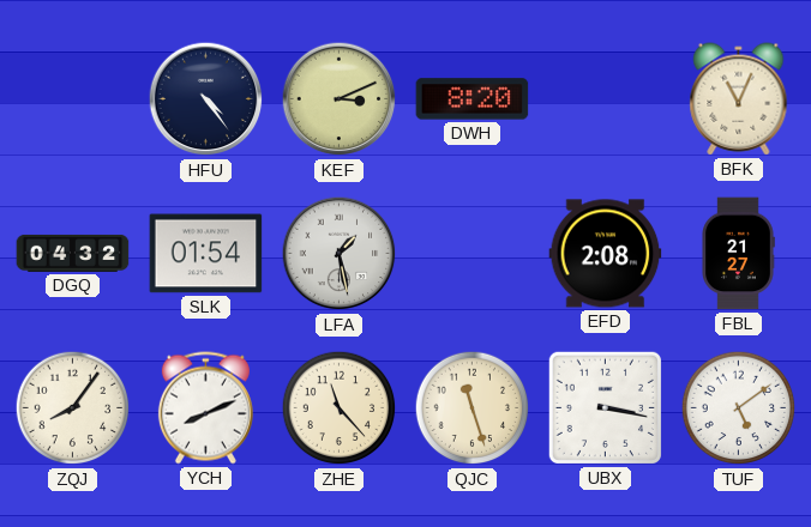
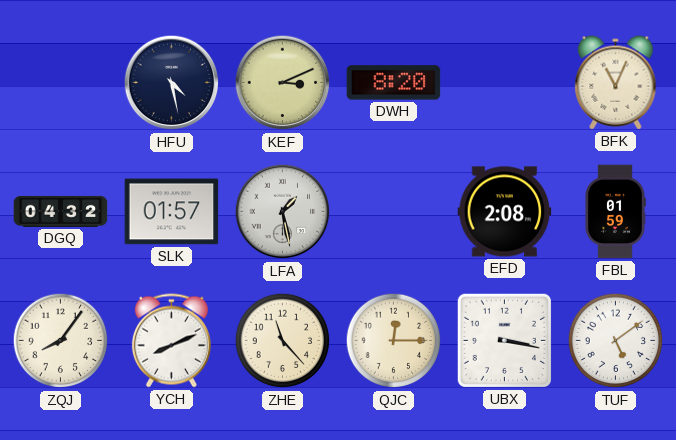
HFU: 4:24 -> 4:28
SLK: 01:54 -> 01:57
FBL: 21:27 -> 01:59
QJC: 11:27 -> 12:15
